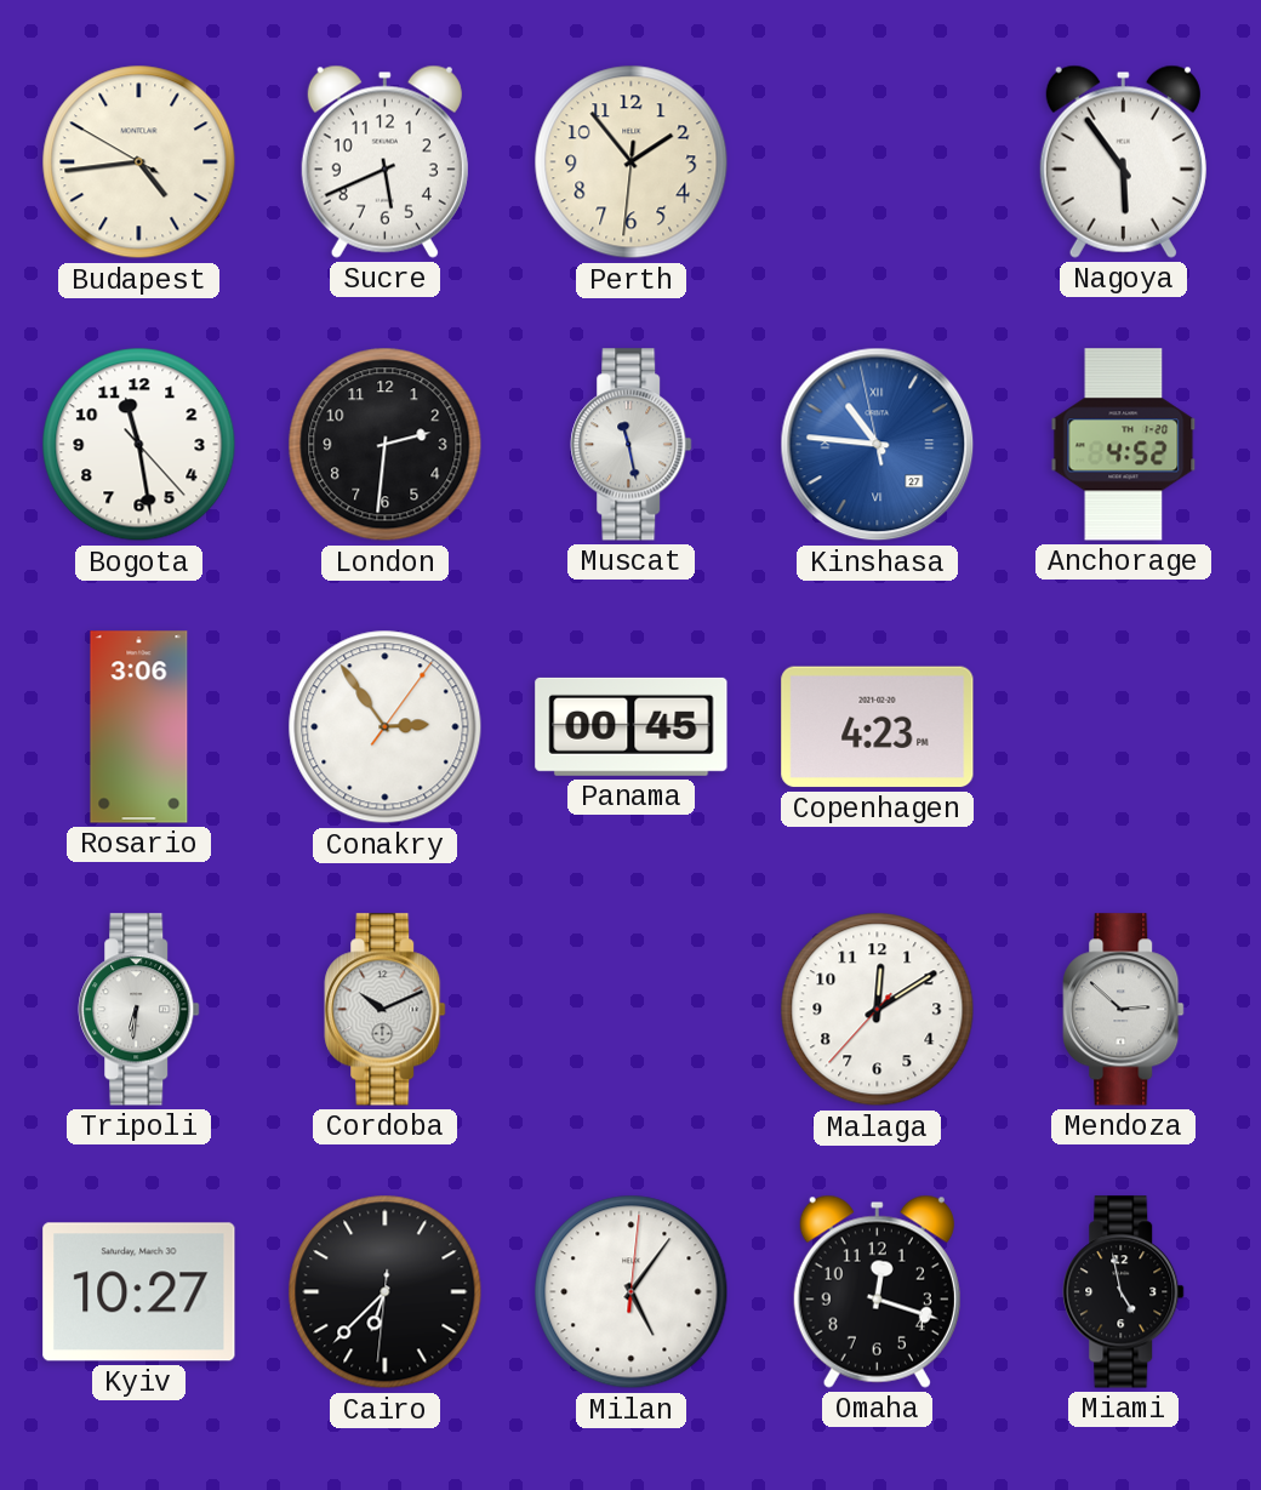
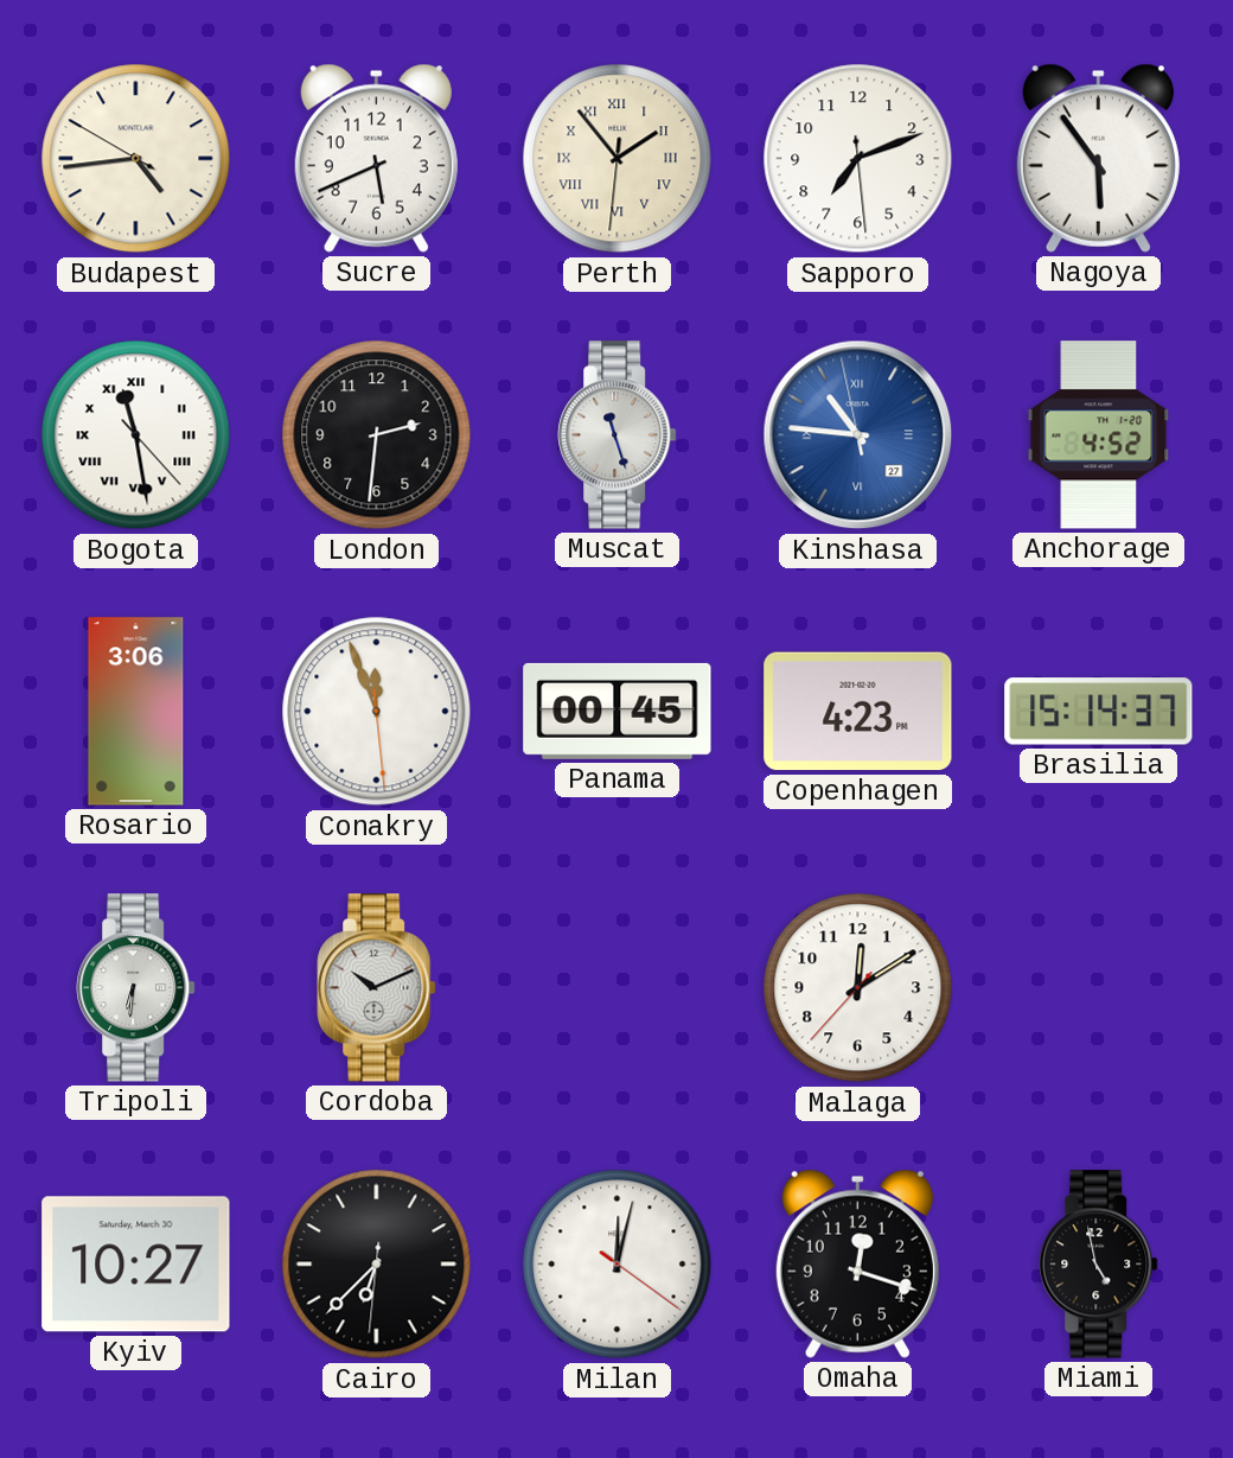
Perth numerals: Arabic -> Roman
Sapporo: none -> 7:11
Bogota numerals: Arabic -> Roman
Muscat: 11:28 -> 11:27
Conakry: 2:54 -> 11:56
Brasilia: none -> 15:14
Mendoza: 2:52 -> none
Milan: 5:06 -> 12:02
